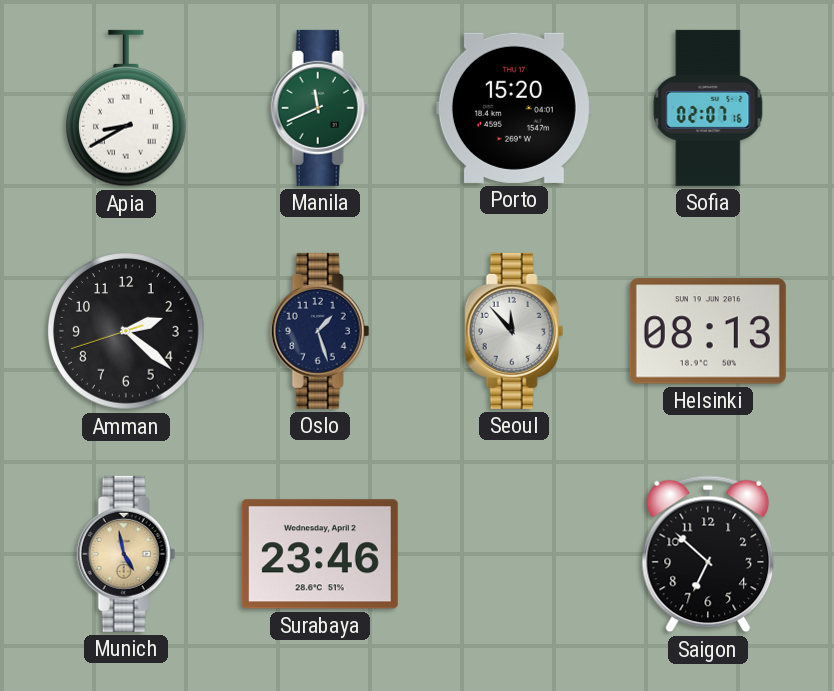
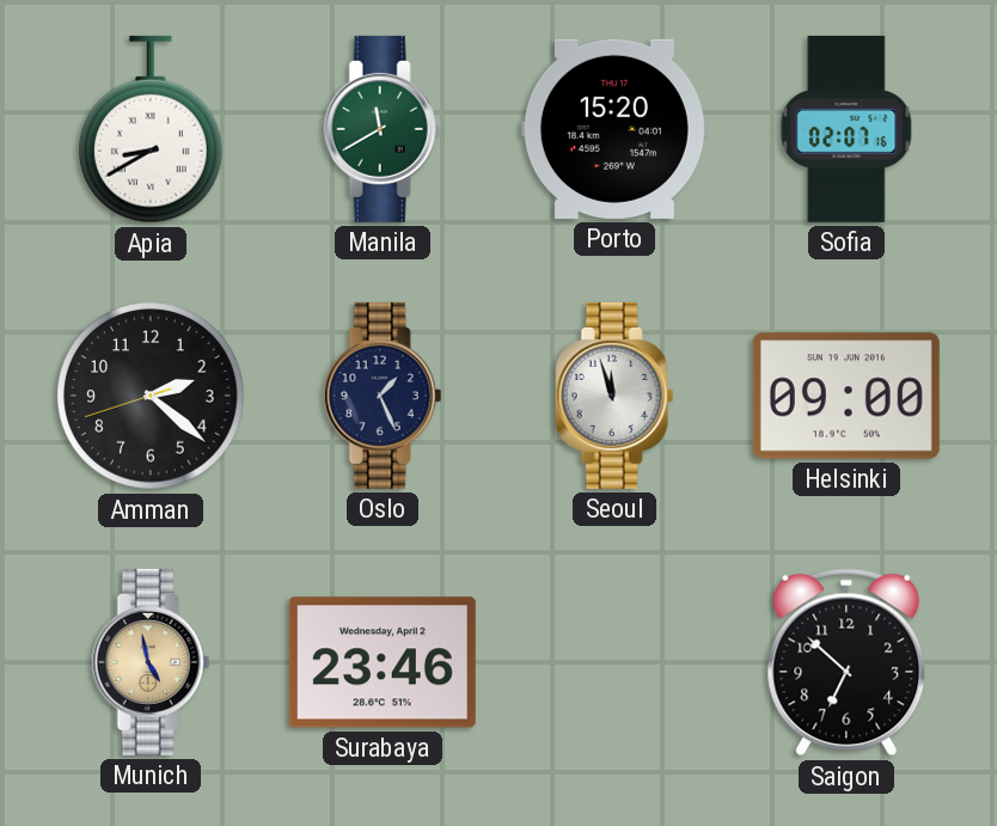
Manila: 11:41 -> 11:40
Oslo: 1:27 -> 1:26
Seoul: 11:53 -> 11:57
Helsinki: 08:13 -> 09:00
